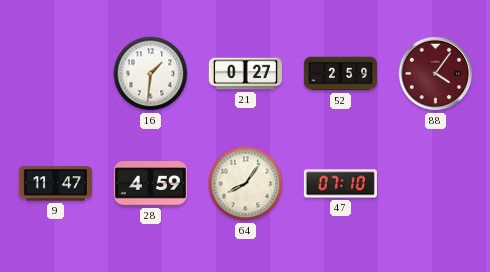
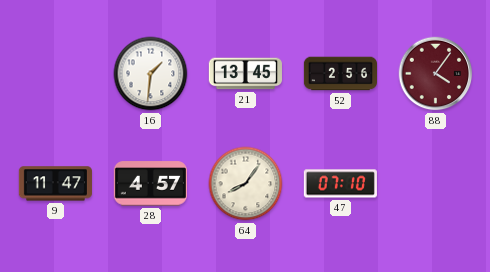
21: 0:27 -> 13:45
52: 2:59 -> 2:56
28: 4:59 -> 4:57
